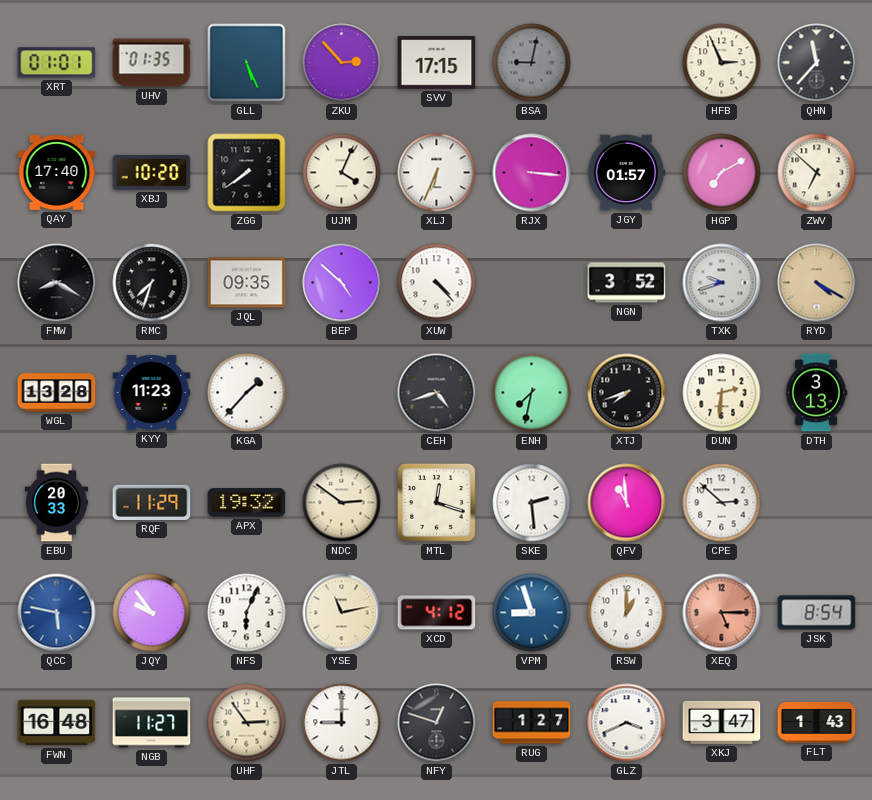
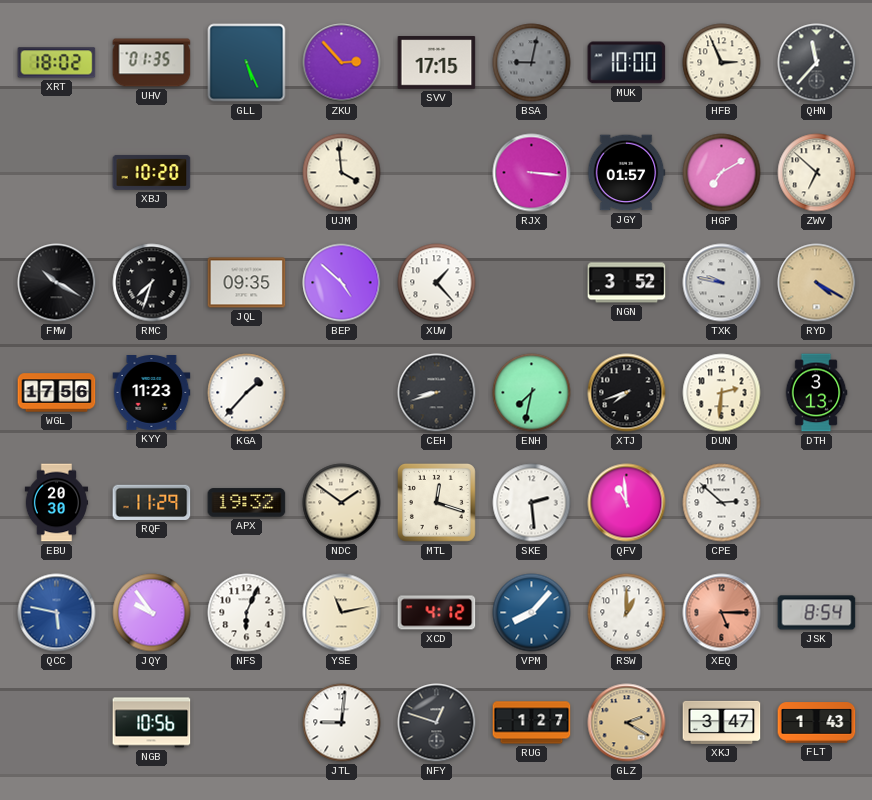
XRT: 01:01 -> 18:02
MUK: none -> 10:00
QAY: 17:40 -> none
ZGG: 7:39 -> none
UJM: 4:04 -> 3:59
XLJ: 6:34 -> none
FMW: 8:20 -> 10:20
XUW: 4:23 -> 1:23
TXK: 9:42 -> 9:47
WGL: 13:28 -> 17:56
CEH: 4:42 -> 8:42
EBU: 20:33 -> 20:30
NDC: 2:51 -> 1:51
VPM: 8:57 -> 8:07
FWN: 16:48 -> none
NGB: 11:27 -> 10:56
UHF: 2:54 -> none
JTL: 9:00 -> 9:01
GLZ: 3:41 -> 2:20
GLZ dial: white -> champagne
